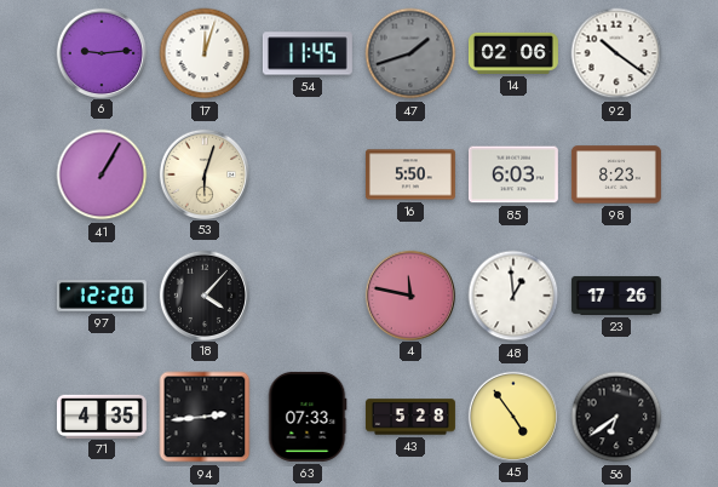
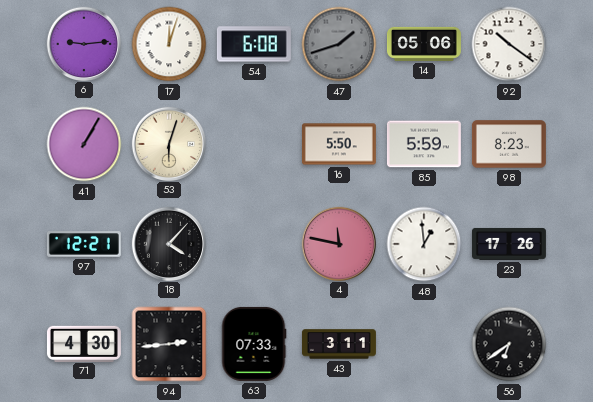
54: 11:45 -> 6:08
14: 02:06 -> 05:06
85: 6:03 -> 5:59
97: 12:20 -> 12:21
71: 4:35 -> 4:30
43: 5:28 -> 3:11
45: 4:54 -> none
